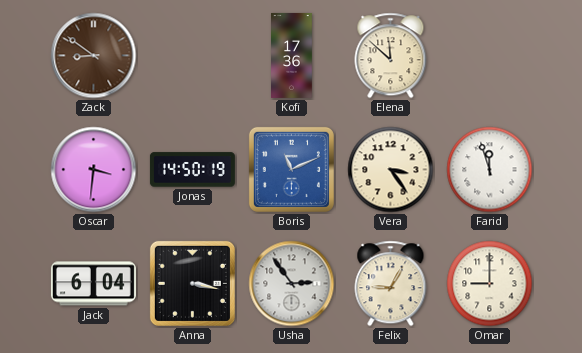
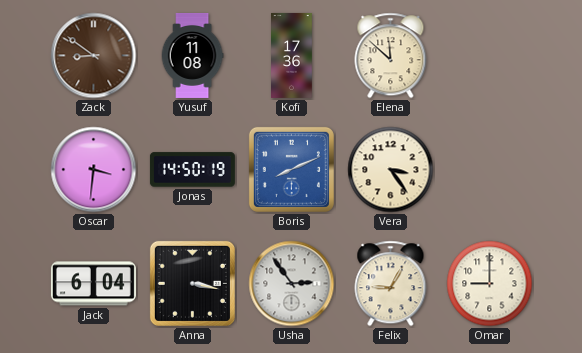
Yusuf: none -> 11:08
Boris: 11:11 -> 8:11
Farid: 11:57 -> none
